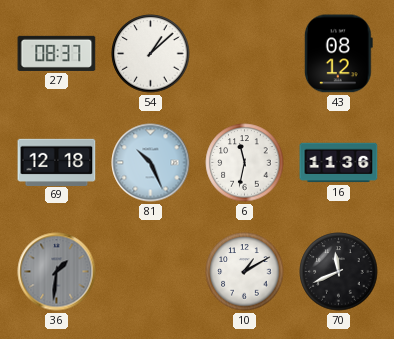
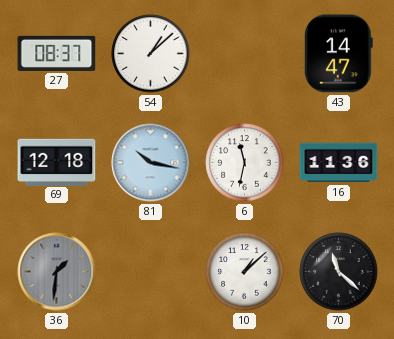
43: 08:12 -> 14:47
81: 10:26 -> 10:17
10: 1:10 -> 1:08
70: 11:41 -> 11:22
